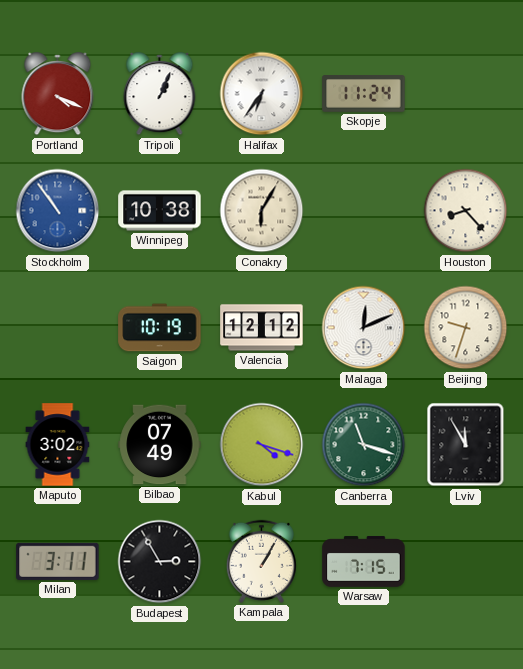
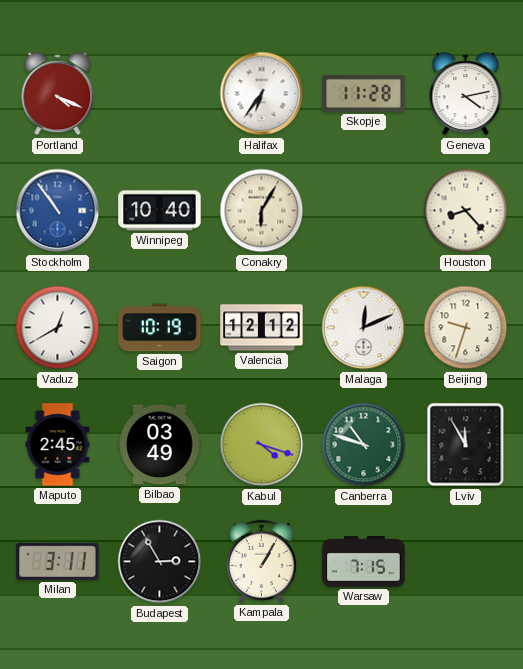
Tripoli: 1:04 -> none
Skopje: 11:24 -> 11:28
Geneva: none -> 4:13
Winnipeg: 10:38 -> 10:40
Vaduz: none -> 12:40
Maputo: 3:02 -> 2:45
Bilbao: 07:49 -> 03:49
Canberra: 11:18 -> 10:48
